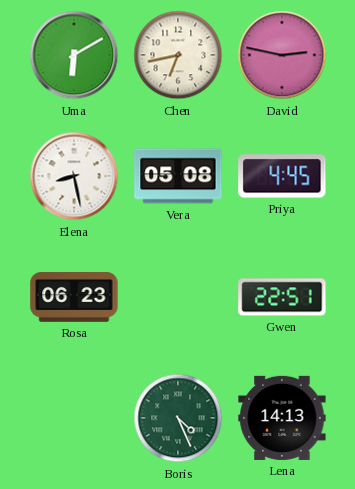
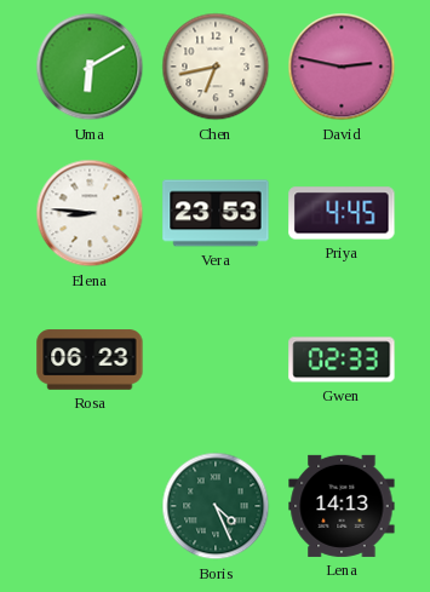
Elena: 8:28 -> 8:46
Vera: 05:08 -> 23:53
Gwen: 22:51 -> 02:33
